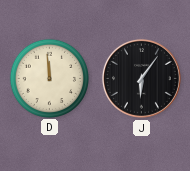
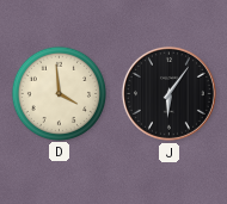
D: 11:59 -> 3:59
